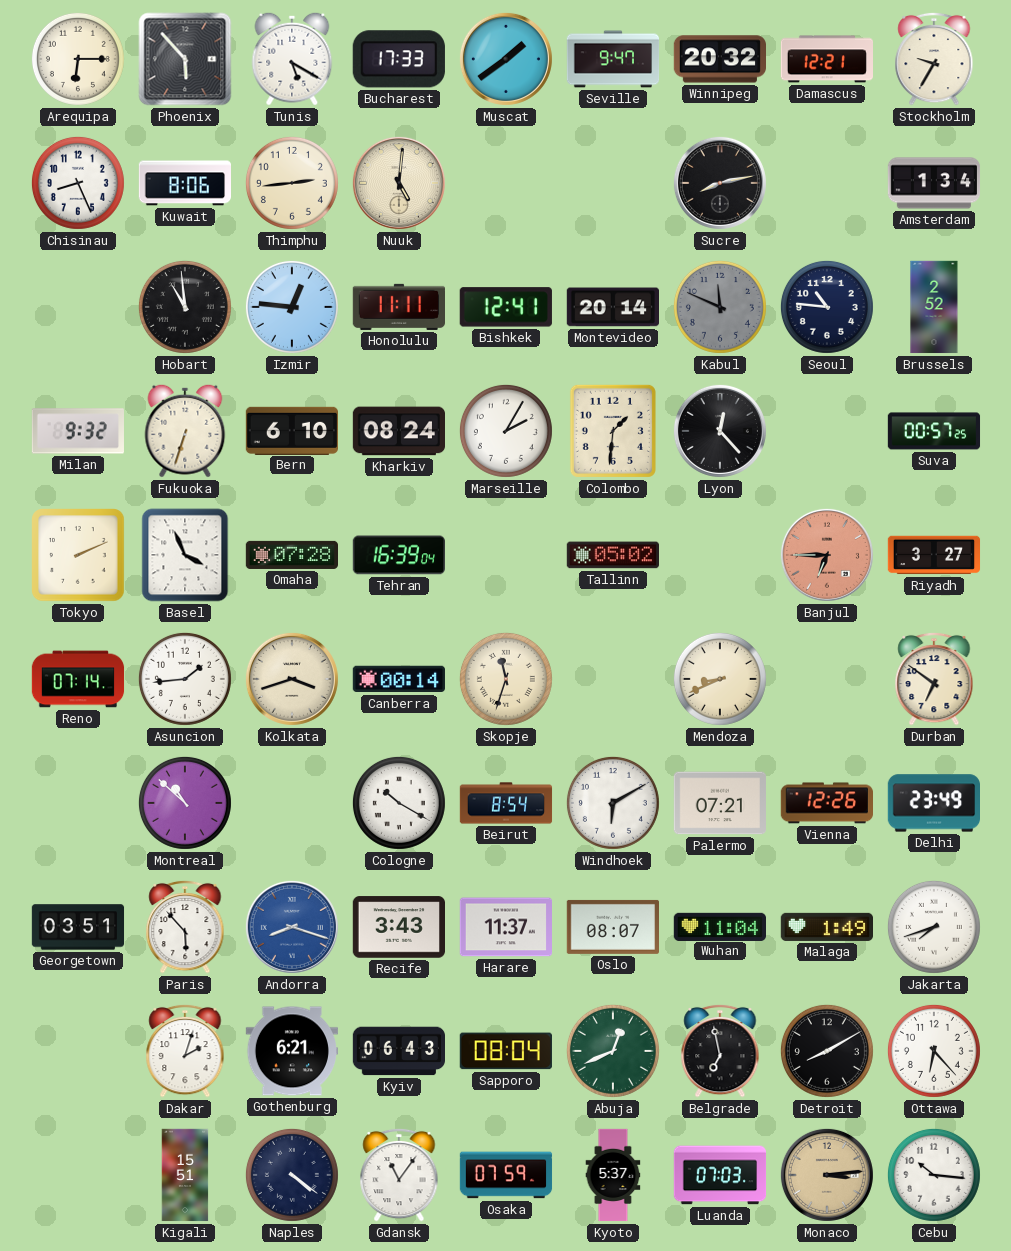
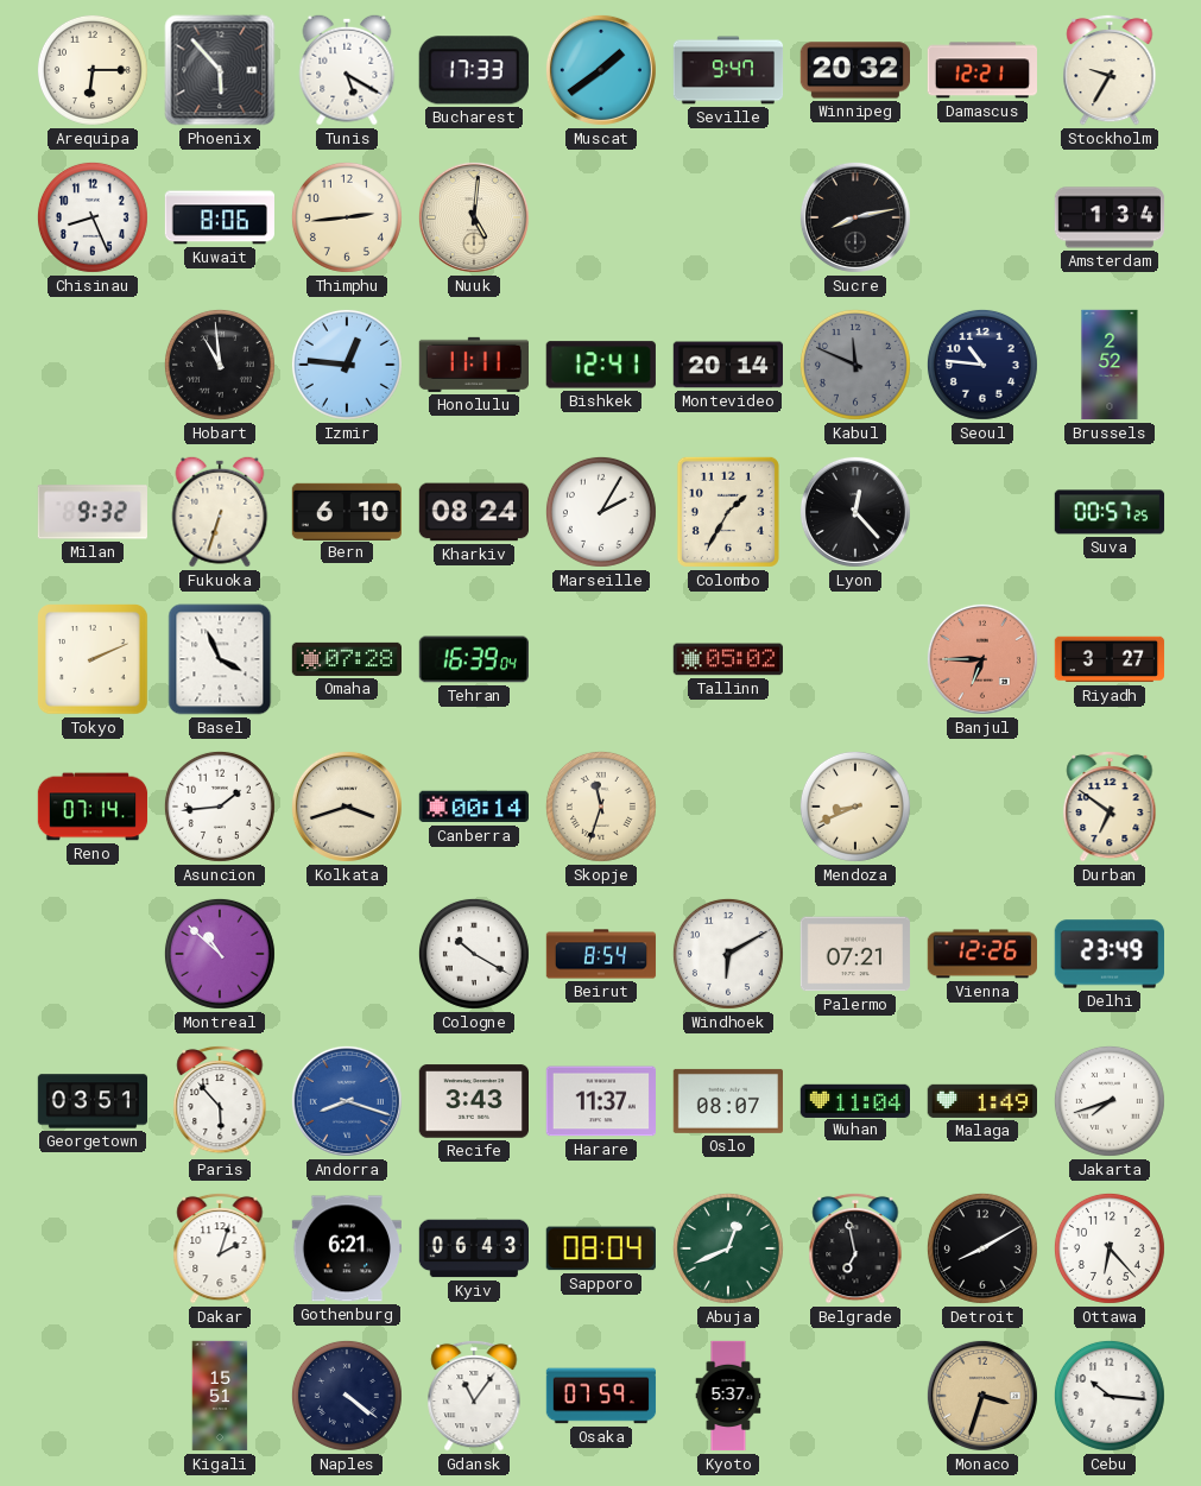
Colombo: 1:31 -> 1:35
Luanda: 07:03 -> none
Monaco: 3:14 -> 3:33
